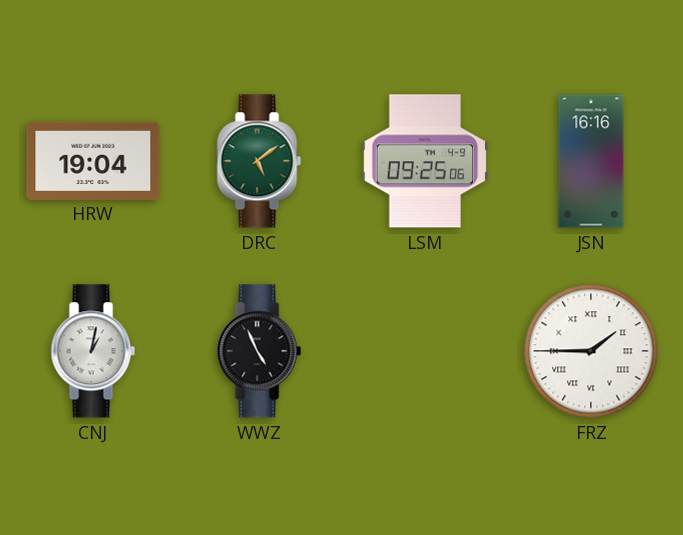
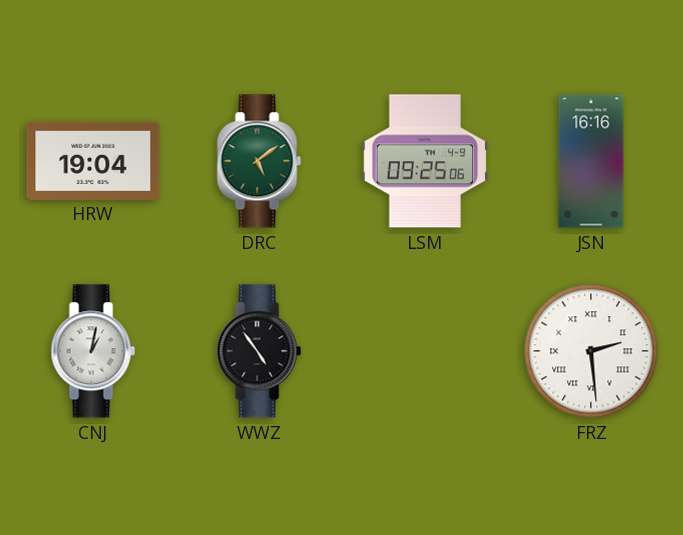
WWZ: 4:56 -> 4:54
FRZ: 1:45 -> 2:29
